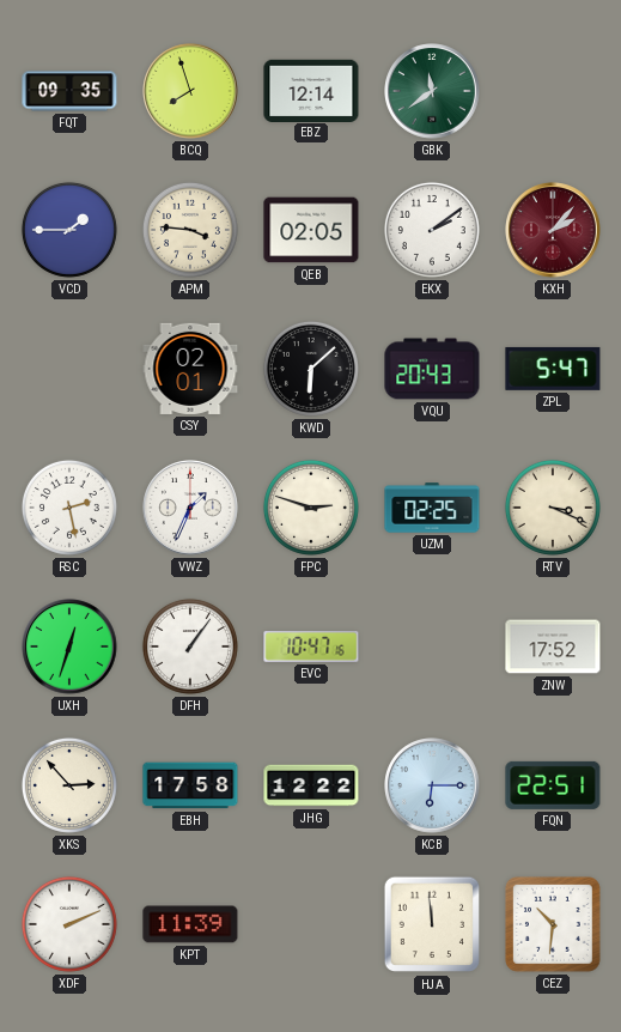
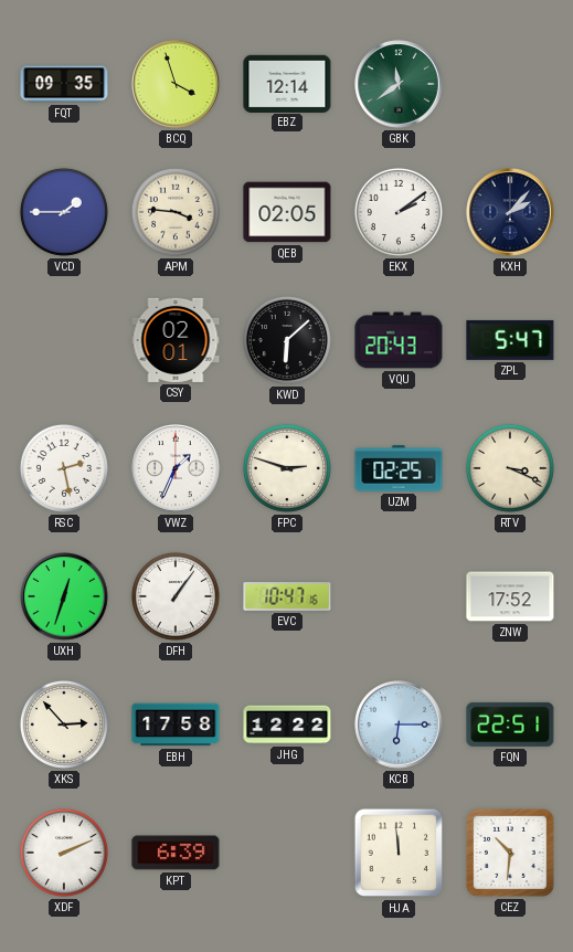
BCQ: 7:57 -> 3:57
KXH dial: burgundy -> navy
KPT: 11:39 -> 6:39
